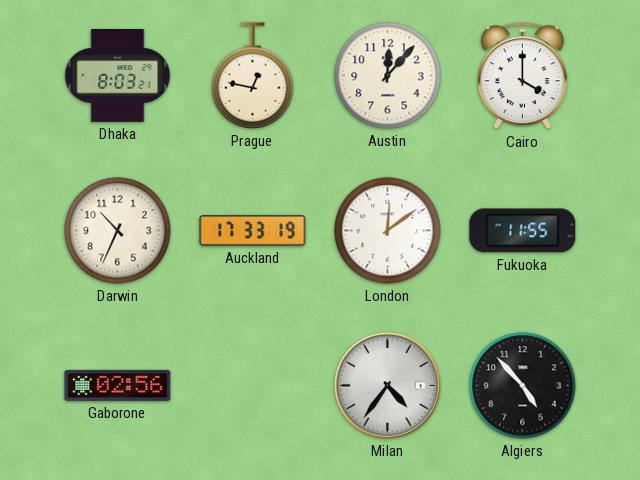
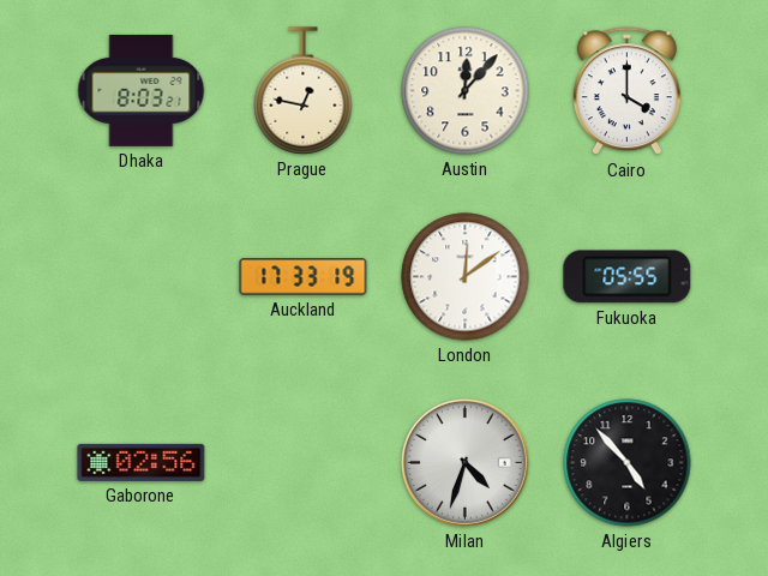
Darwin: 10:34 -> none
Fukuoka: 11:55 -> 05:55
Milan: 4:36 -> 4:33
